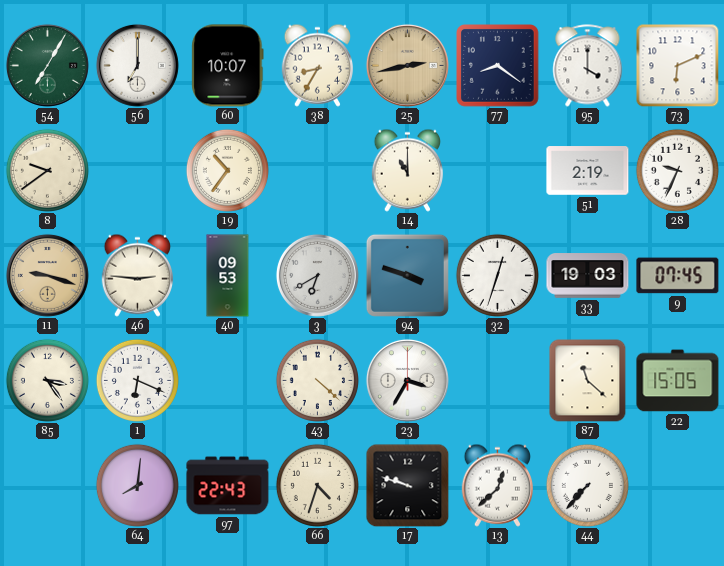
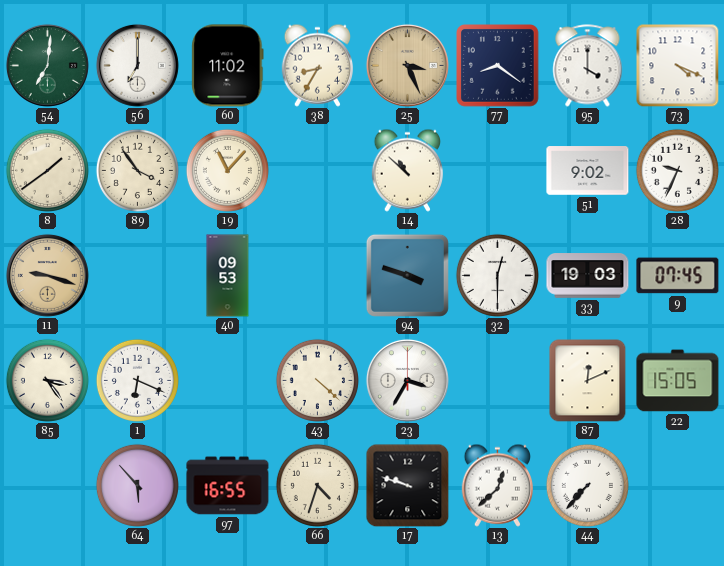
54: 7:05 -> 7:01
60: 10:07 -> 11:02
25: 2:43 -> 3:26
73: 6:11 -> 4:19
8: 9:39 -> 1:39
89: none -> 3:54
19: 10:36 -> 11:07
14: 11:00 -> 10:52
51: 2:19 -> 9:02
46: 2:46 -> none
3: 6:40 -> none
32: 12:33 -> 12:30
87: 11:22 -> 12:11
64: 8:01 -> 5:53
97: 22:43 -> 16:55
